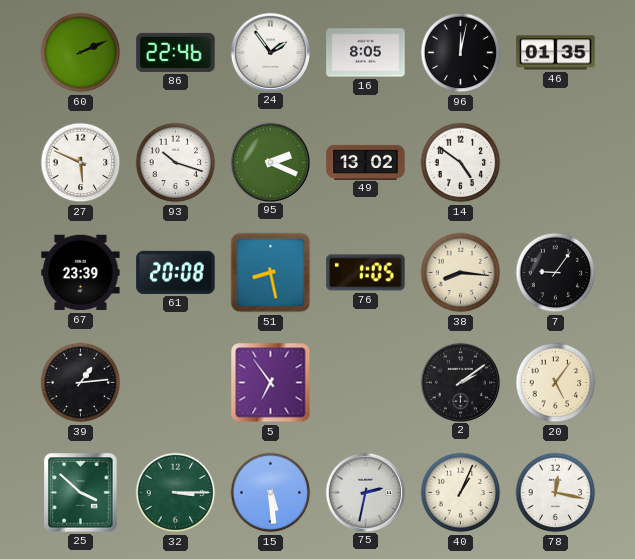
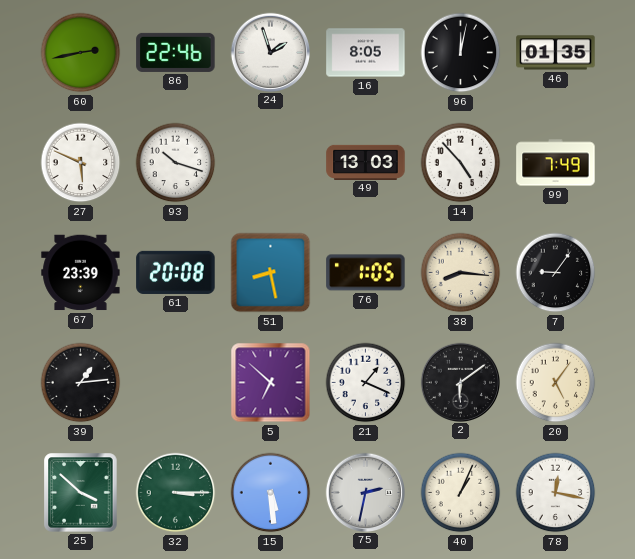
60: 2:11 -> 2:43
24: 1:54 -> 1:57
95: 2:19 -> none
49: 13:02 -> 13:03
14: 4:51 -> 4:53
99: none -> 7:49
5: 6:54 -> 6:52
21: none -> 1:19
2: 2:09 -> 6:09
